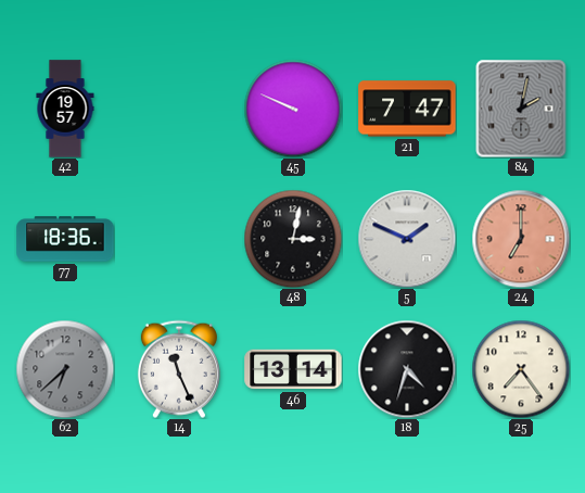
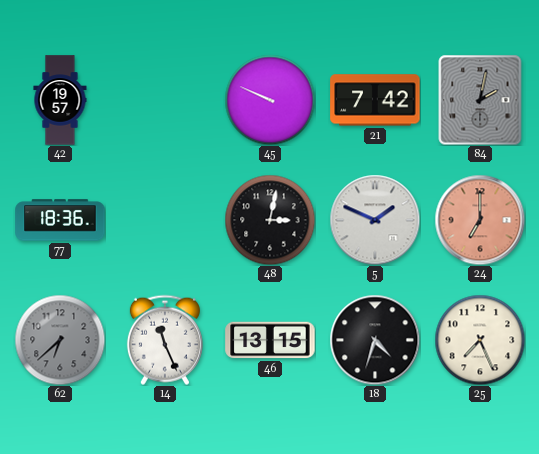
21: 7:47 -> 7:42
46: 13:14 -> 13:15
25: 7:24 -> 7:26
